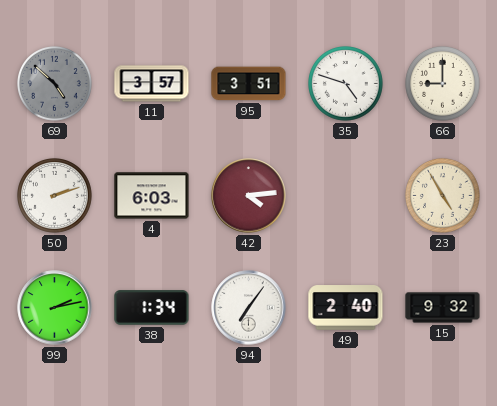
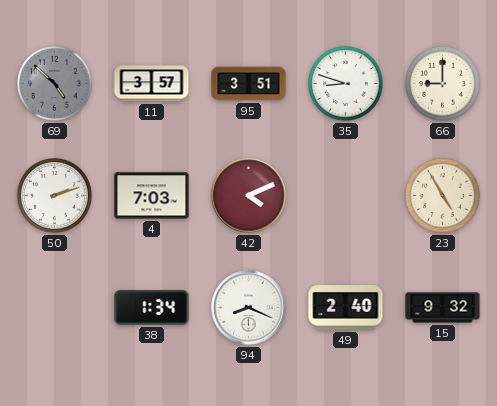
35: 4:48 -> 8:48
4: 6:03 -> 7:03
42: 4:14 -> 4:11
99: 2:13 -> none
94: 7:06 -> 8:19
